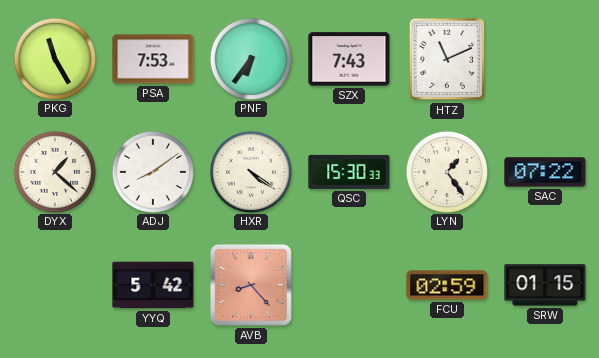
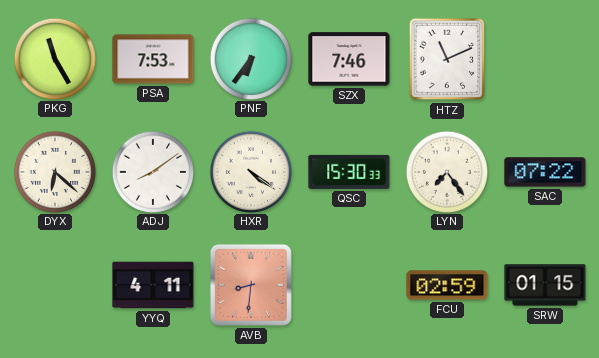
SZX: 7:43 -> 7:46
DYX: 1:22 -> 6:22
LYN: 1:24 -> 7:24
YYQ: 5:42 -> 4:11
AVB: 8:23 -> 8:31
